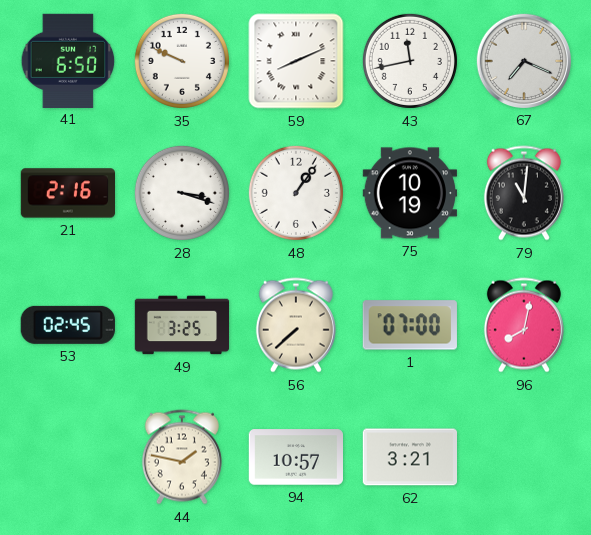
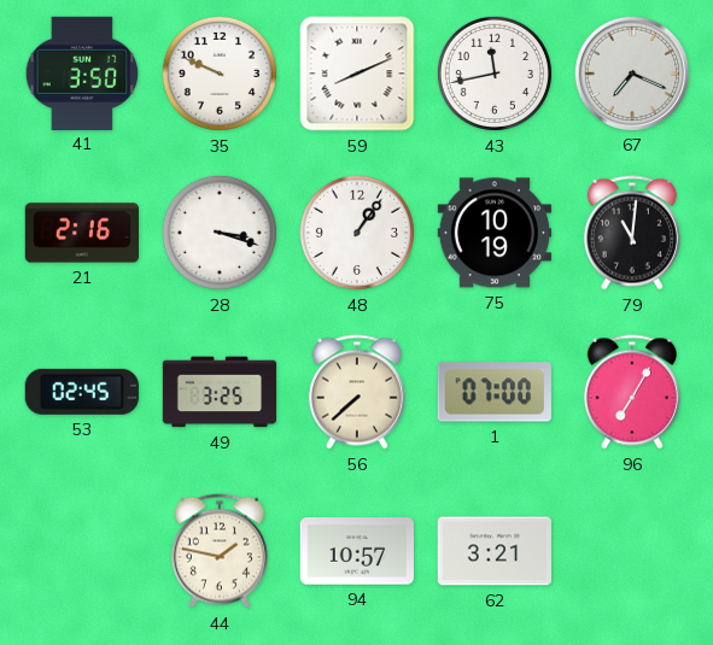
41: 6:50 -> 3:50
96: 8:02 -> 7:05
